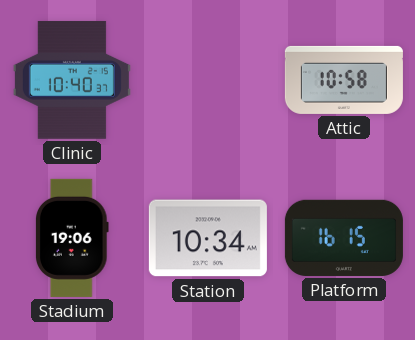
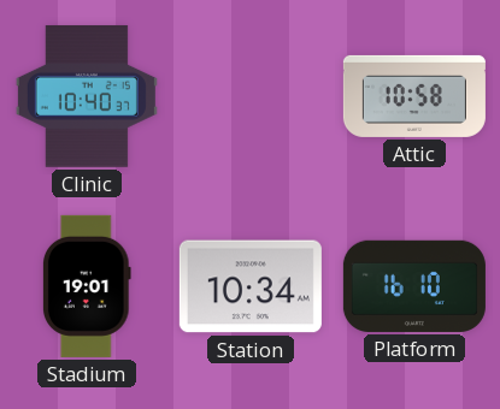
Stadium: 19:06 -> 19:01
Platform: 16:15 -> 16:10
